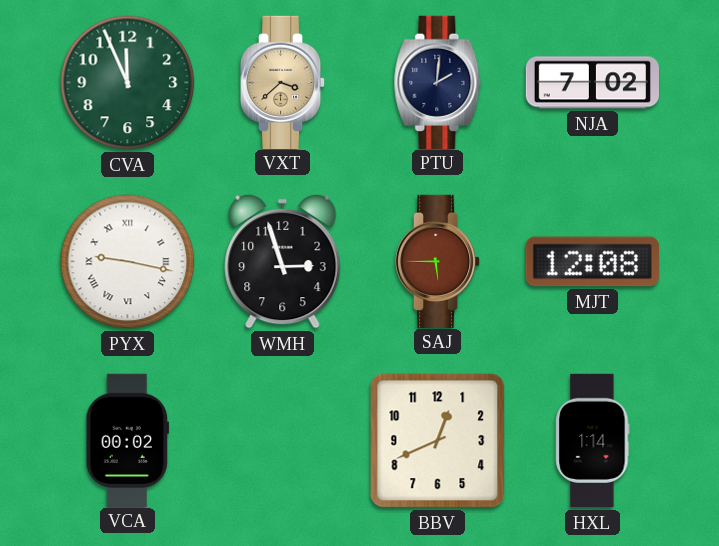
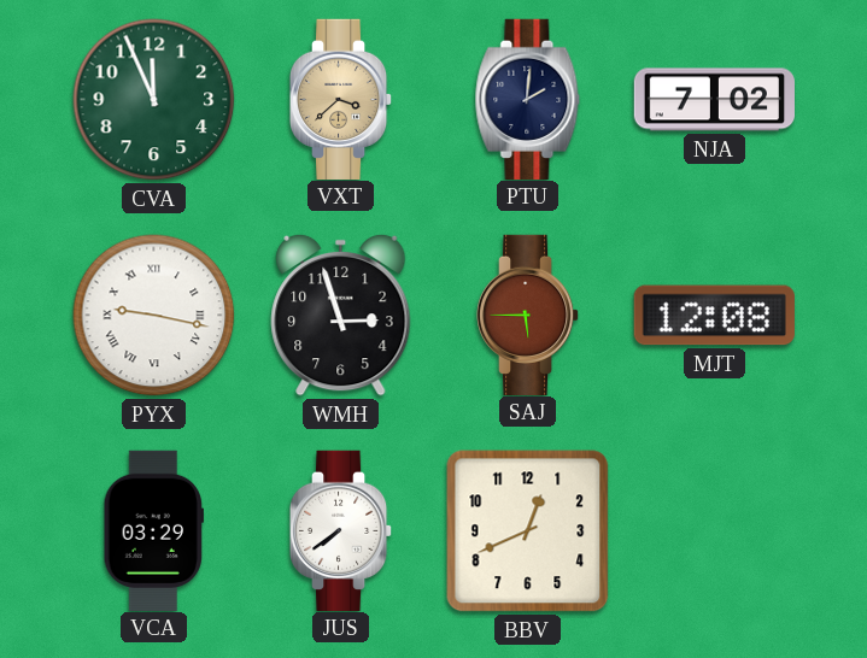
VCA: 00:02 -> 03:29
JUS: none -> 7:39
HXL: 1:14 -> none
